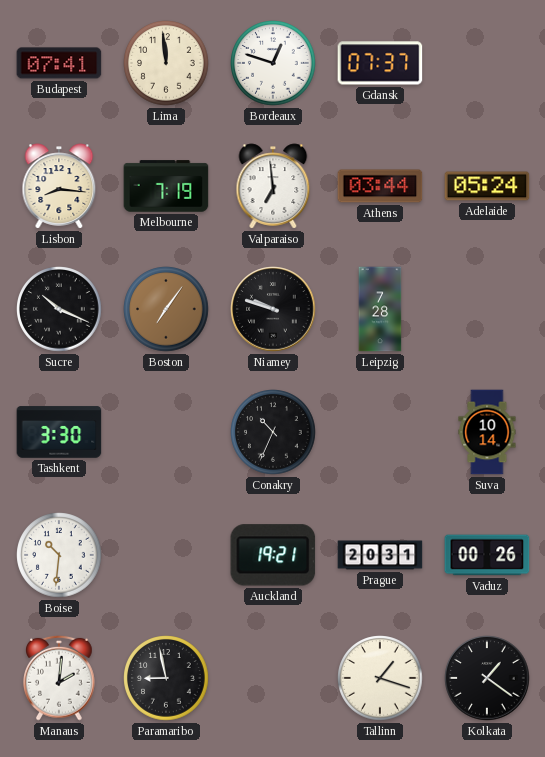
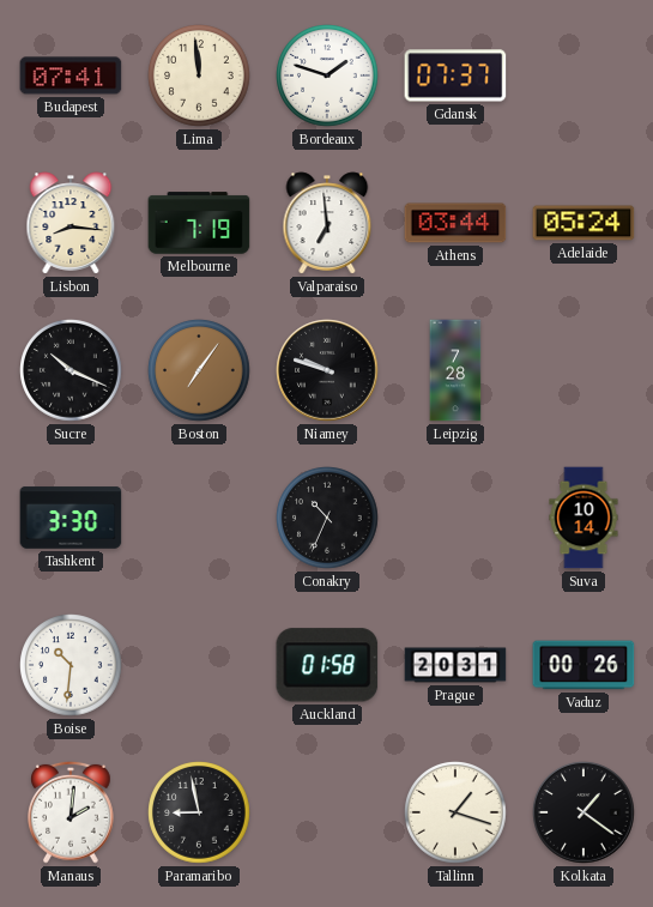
Bordeaux: 12:48 -> 1:48
Auckland: 19:21 -> 01:58
